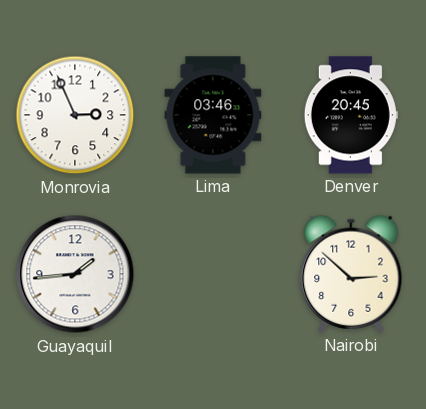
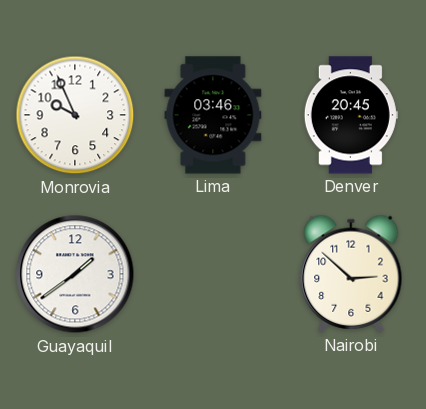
Monrovia: 2:56 -> 9:56
Guayaquil: 1:44 -> 1:39
